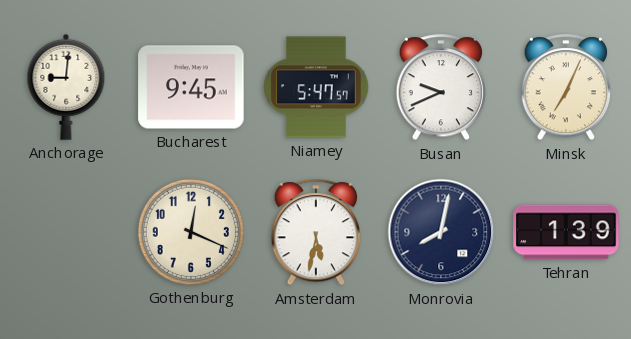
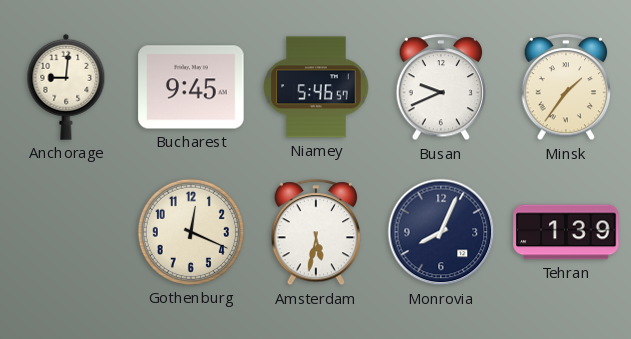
Niamey: 5:47 -> 5:46
Minsk: 7:04 -> 1:36
Monrovia: 8:02 -> 8:04
